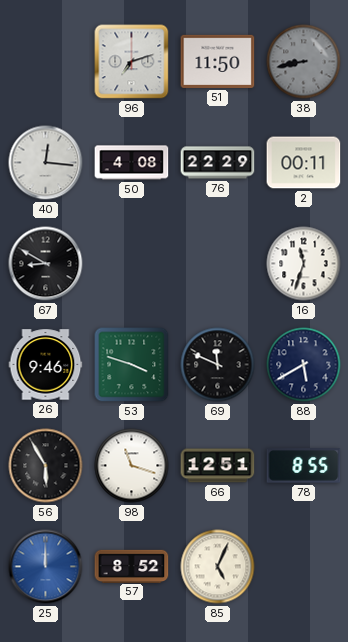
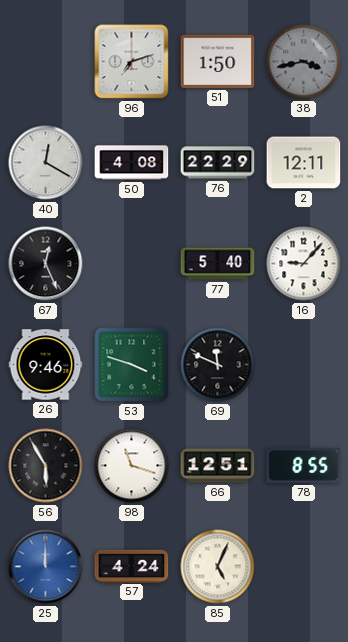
51: 11:50 -> 1:50
38: 8:43 -> 3:43
40: 12:16 -> 12:20
2: 00:11 -> 12:11
67: 8:50 -> 12:26
77: none -> 5:40
16: 11:33 -> 9:07
88: 5:40 -> none
57: 8:52 -> 4:24
